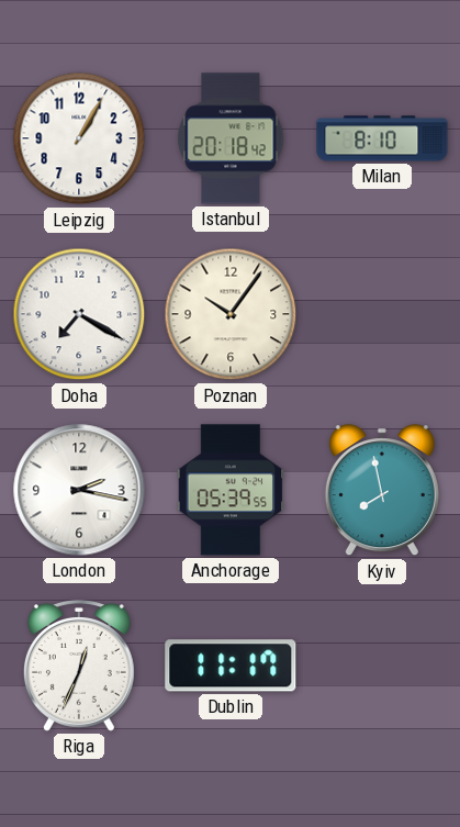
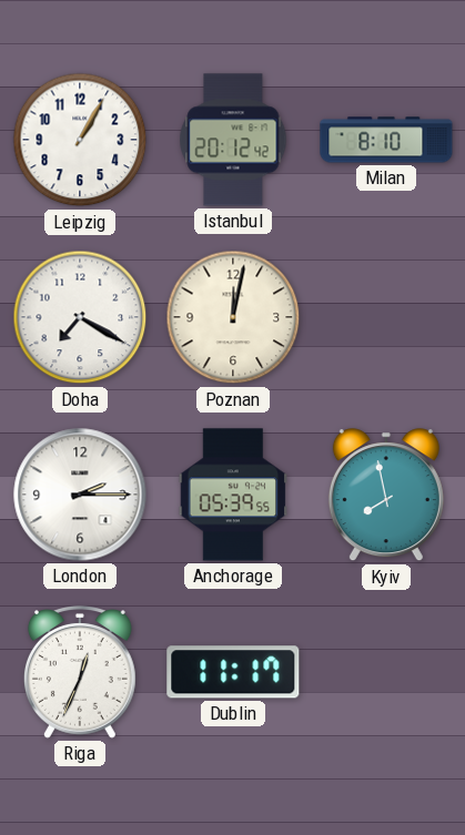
Istanbul: 20:18 -> 20:12
Poznan: 10:06 -> 12:02
London: 2:17 -> 2:15
